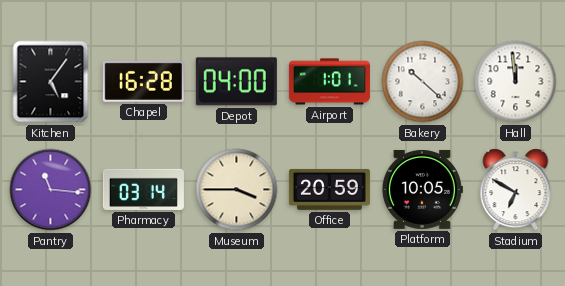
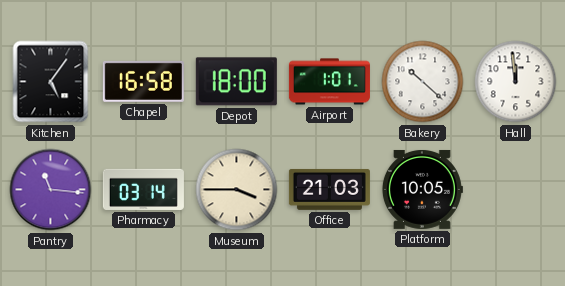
Chapel: 16:28 -> 16:58
Depot: 04:00 -> 18:00
Office: 20:59 -> 21:03
Stadium: 6:50 -> none
